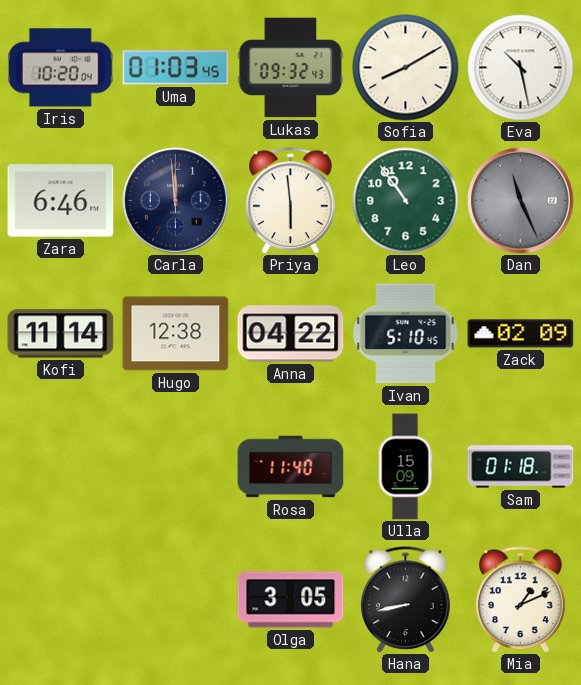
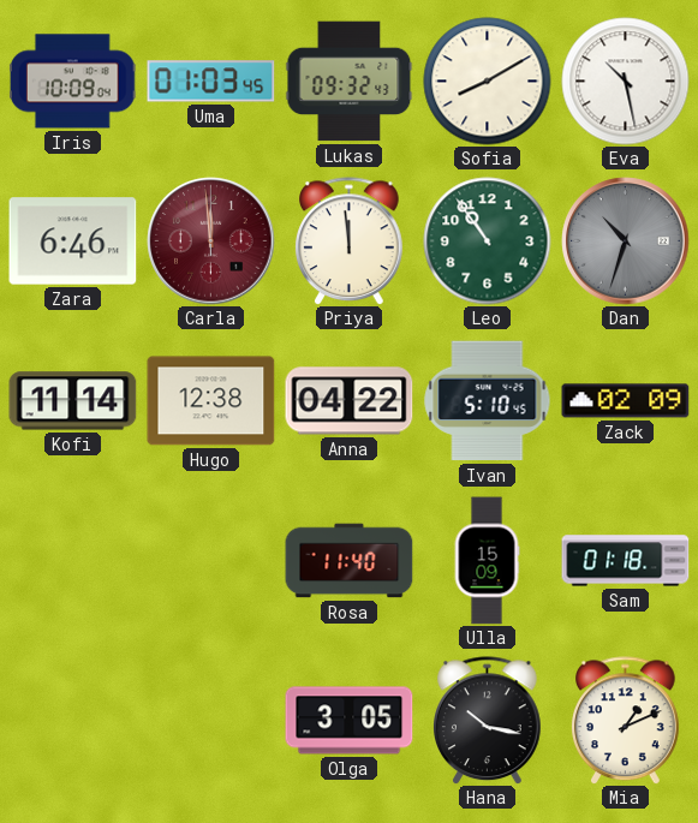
Iris: 10:20 -> 10:09
Carla dial: navy -> burgundy
Priya: 5:59 -> 11:59
Dan: 11:26 -> 10:33
Hana: 8:43 -> 10:17
